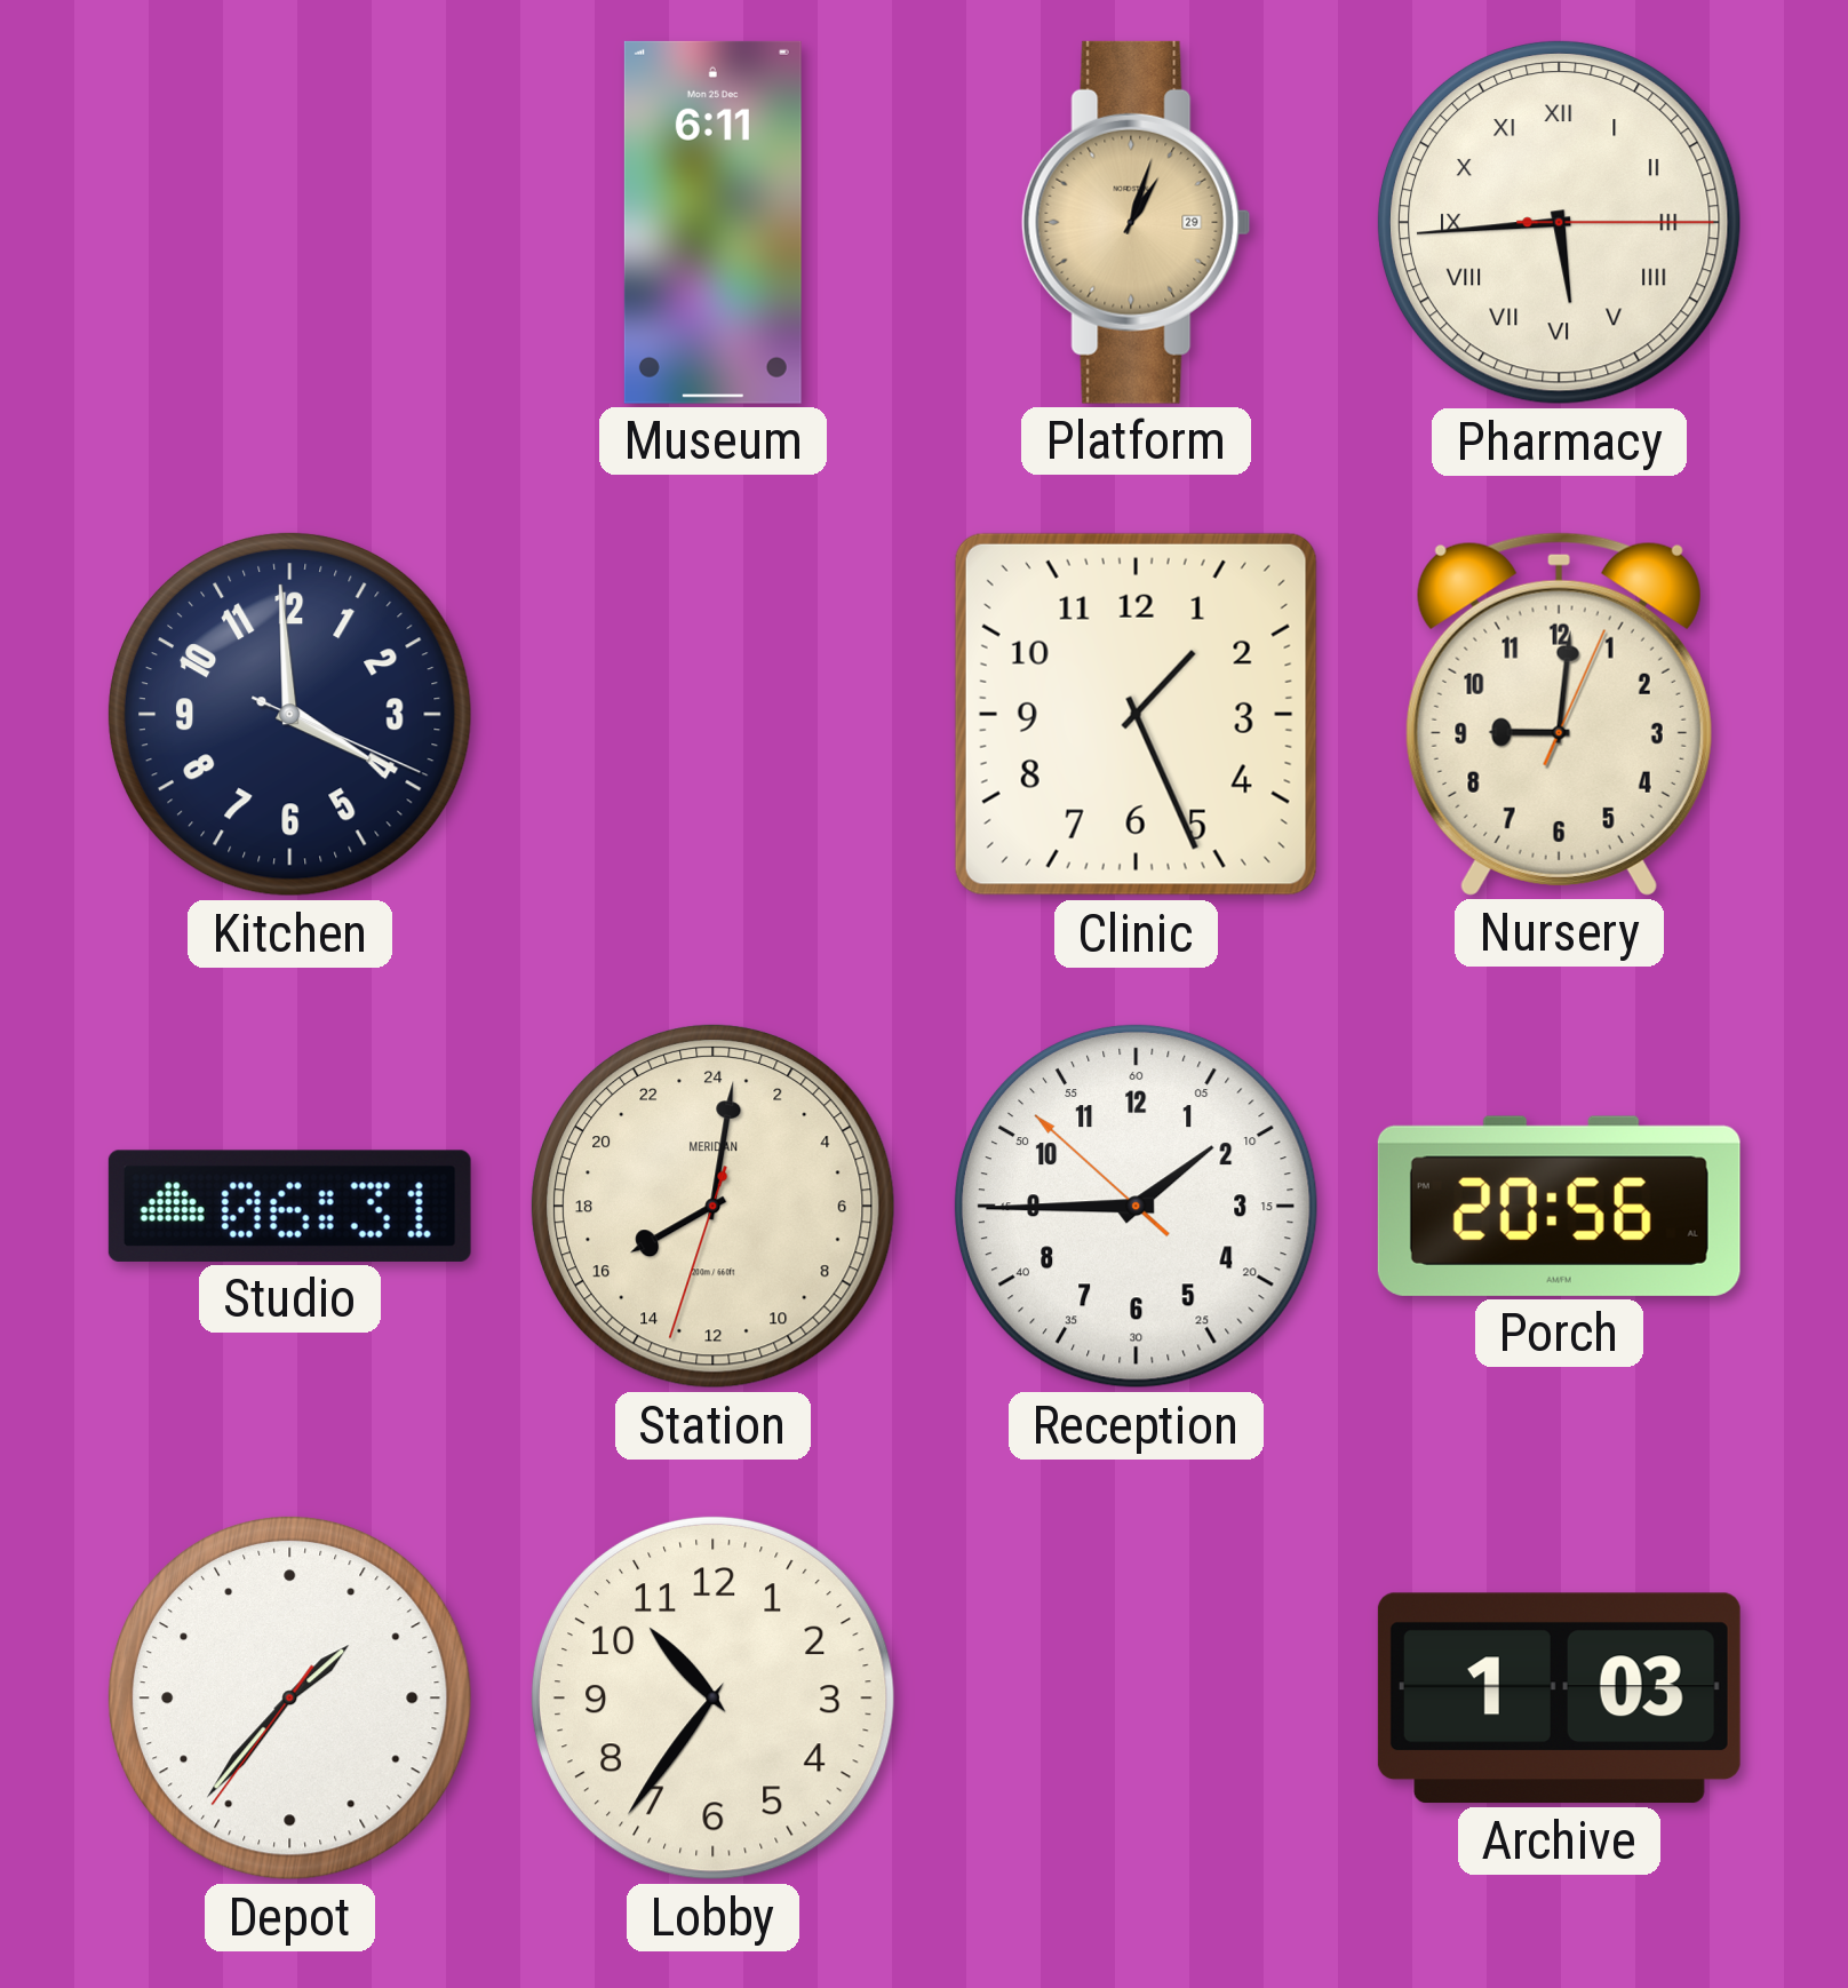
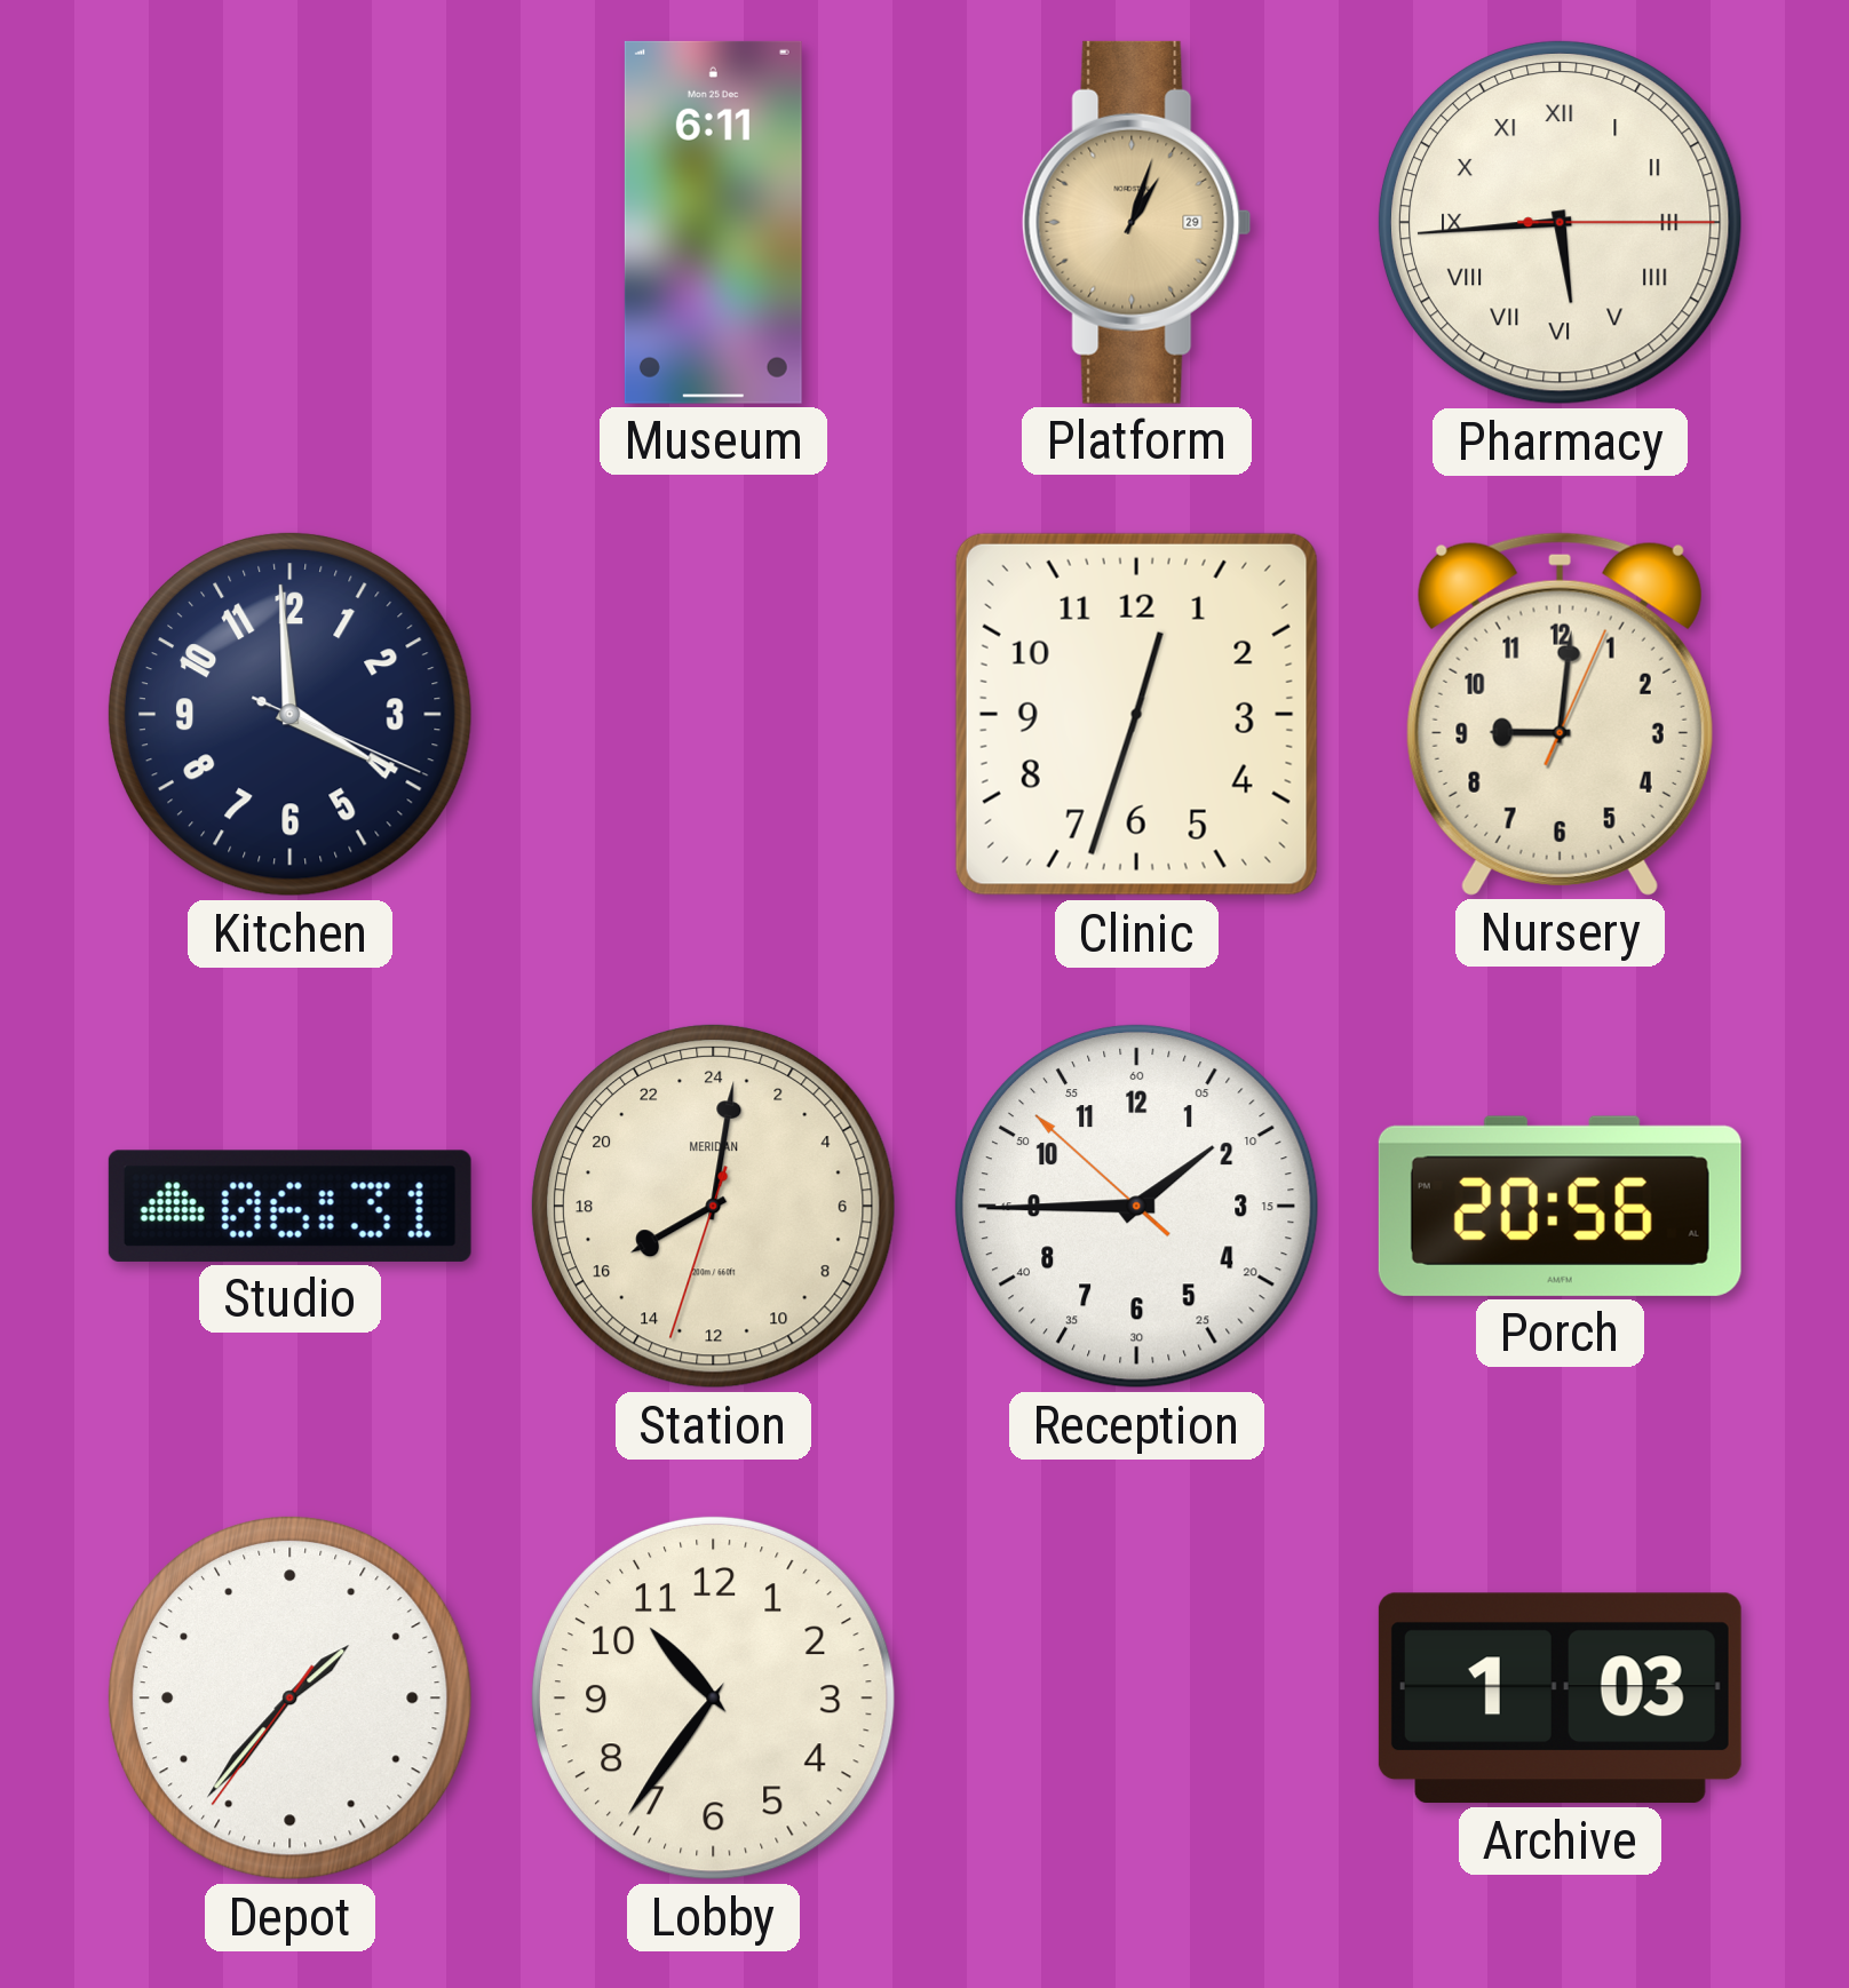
Clinic: 1:26 -> 12:33
